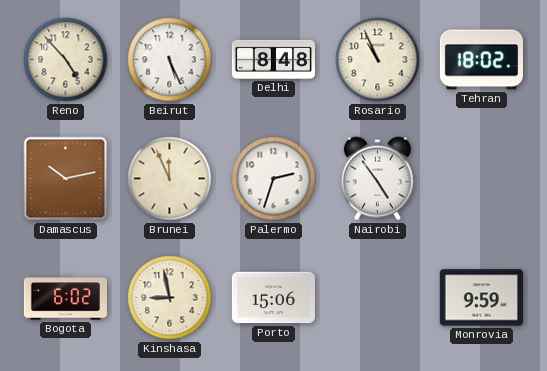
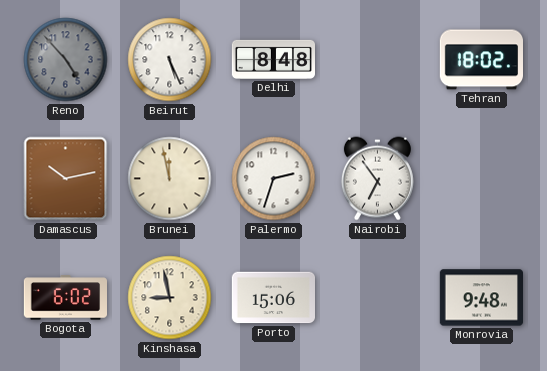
Reno dial: cream -> grey
Rosario: 10:56 -> none
Brunei: 11:56 -> 11:58
Nairobi: 4:54 -> 6:54
Monrovia: 9:59 -> 9:48
